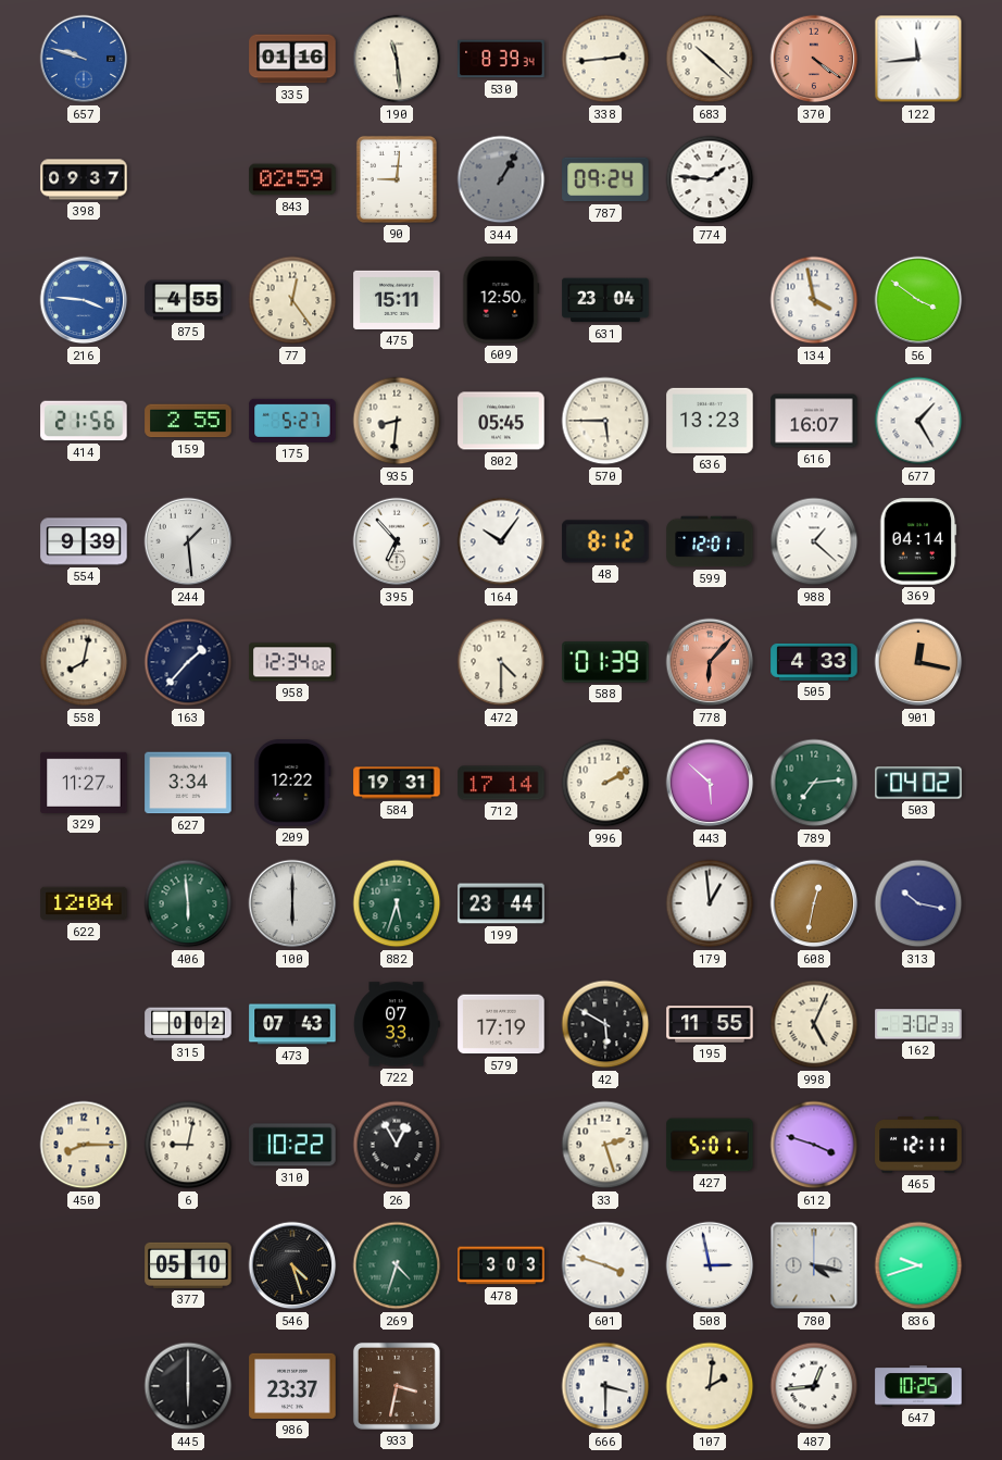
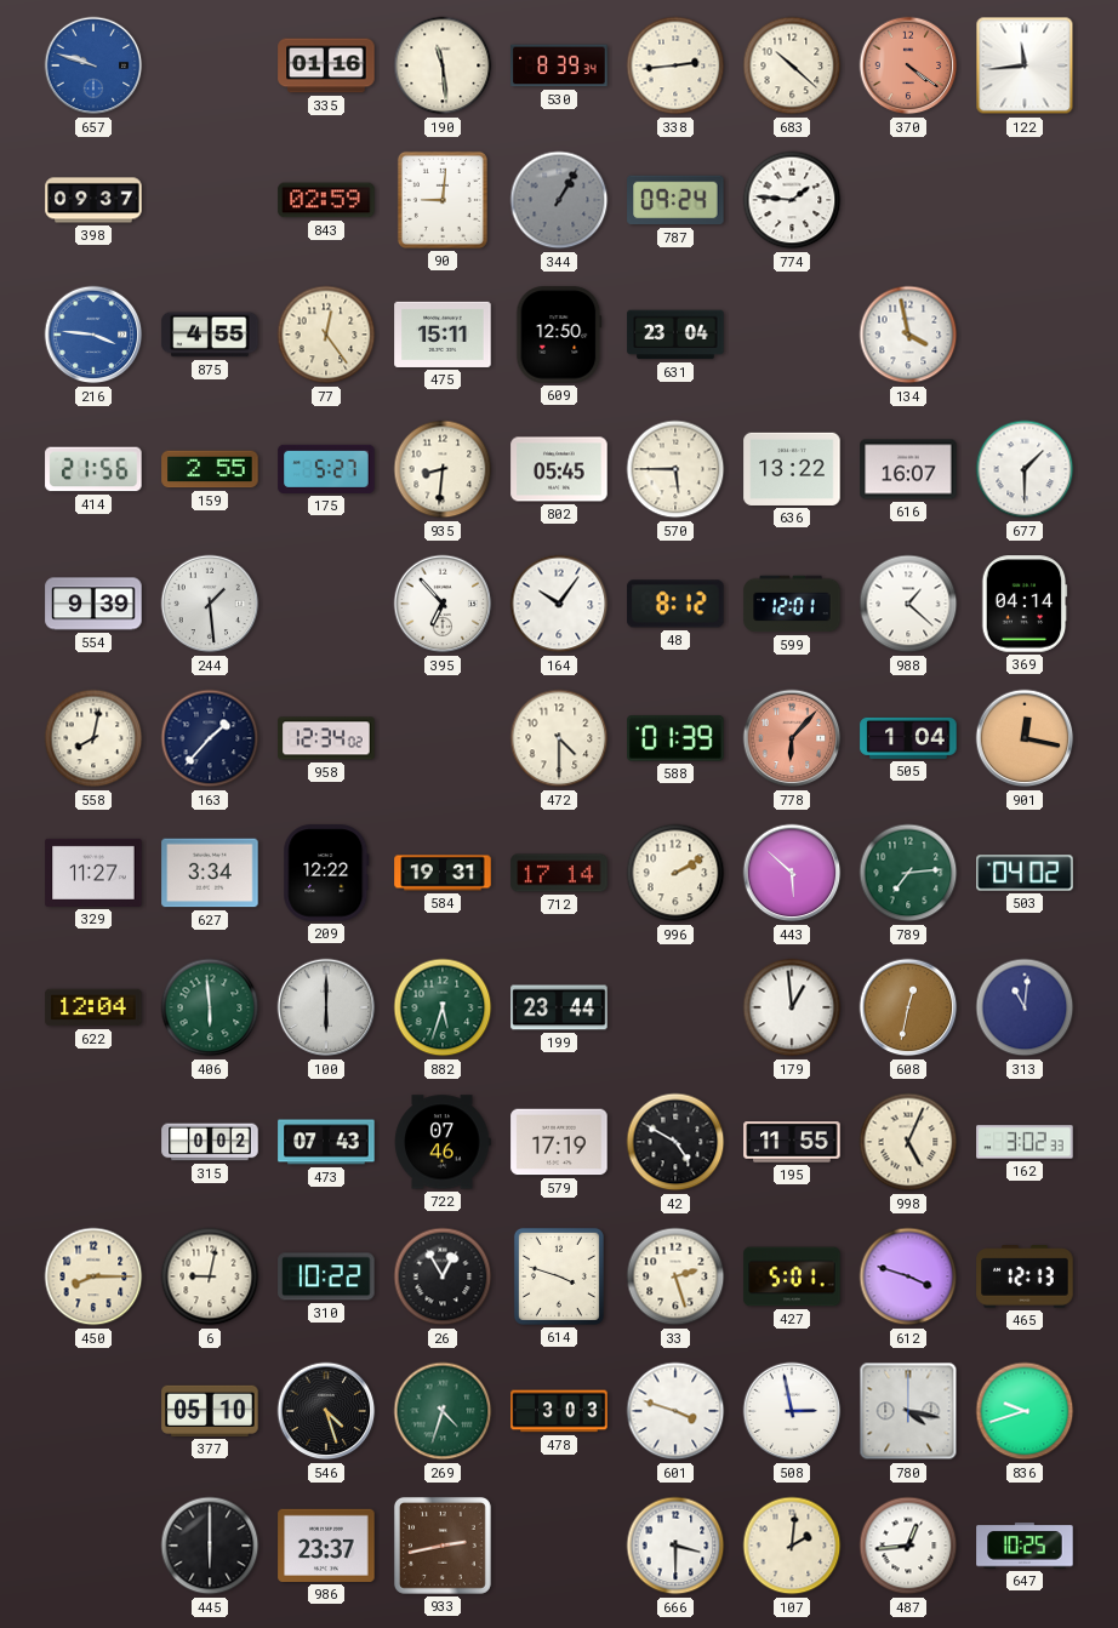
56: 3:51 -> none
636: 13:23 -> 13:22
677: 1:25 -> 1:30
505: 4:33 -> 1:04
313: 10:17 -> 11:01
722: 07:33 -> 07:46
42: 5:50 -> 4:50
614: none -> 3:48
465: 12:11 -> 12:13
933: 3:32 -> 2:43
